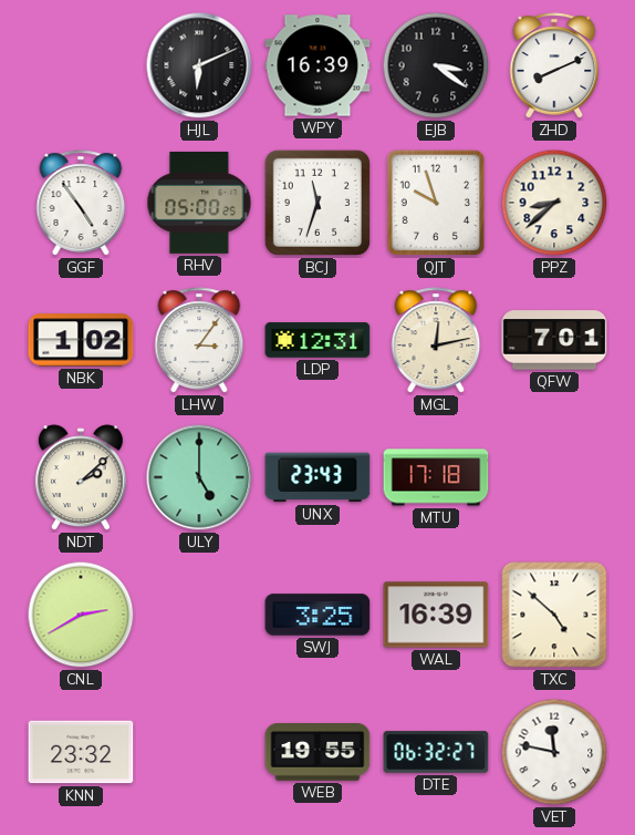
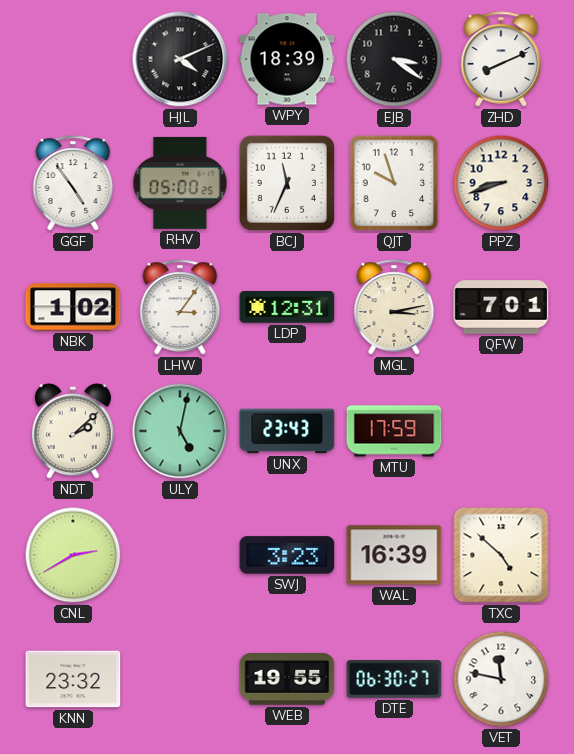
HJL: 6:11 -> 4:11
WPY: 16:39 -> 18:39
BCJ: 11:33 -> 11:34
PPZ: 8:38 -> 8:42
MGL: 12:13 -> 3:13
ULY: 5:00 -> 5:02
MTU: 17:18 -> 17:59
SWJ: 3:25 -> 3:23
DTE: 06:32 -> 06:30
